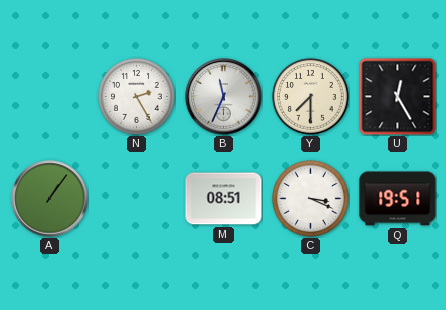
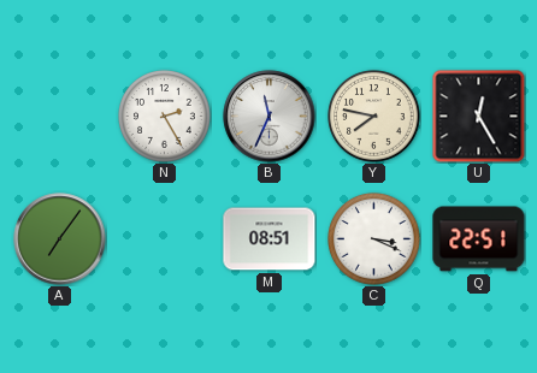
Y: 7:30 -> 7:47
A: 1:06 -> 7:06
Q: 19:51 -> 22:51
